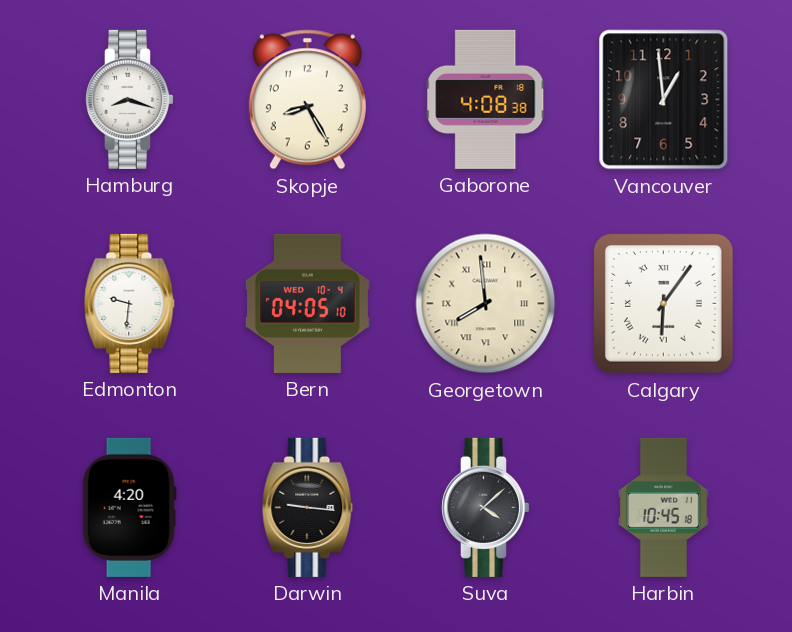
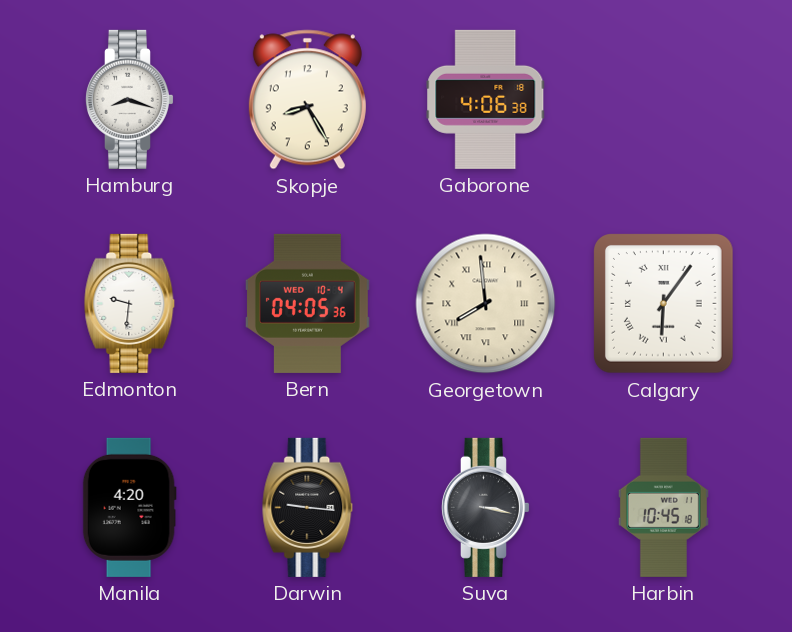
Gaborone: 4:08 -> 4:06
Vancouver: 12:59 -> none
Bern: 04:05:10 -> 04:05:36
Suva: 4:08 -> 3:17
